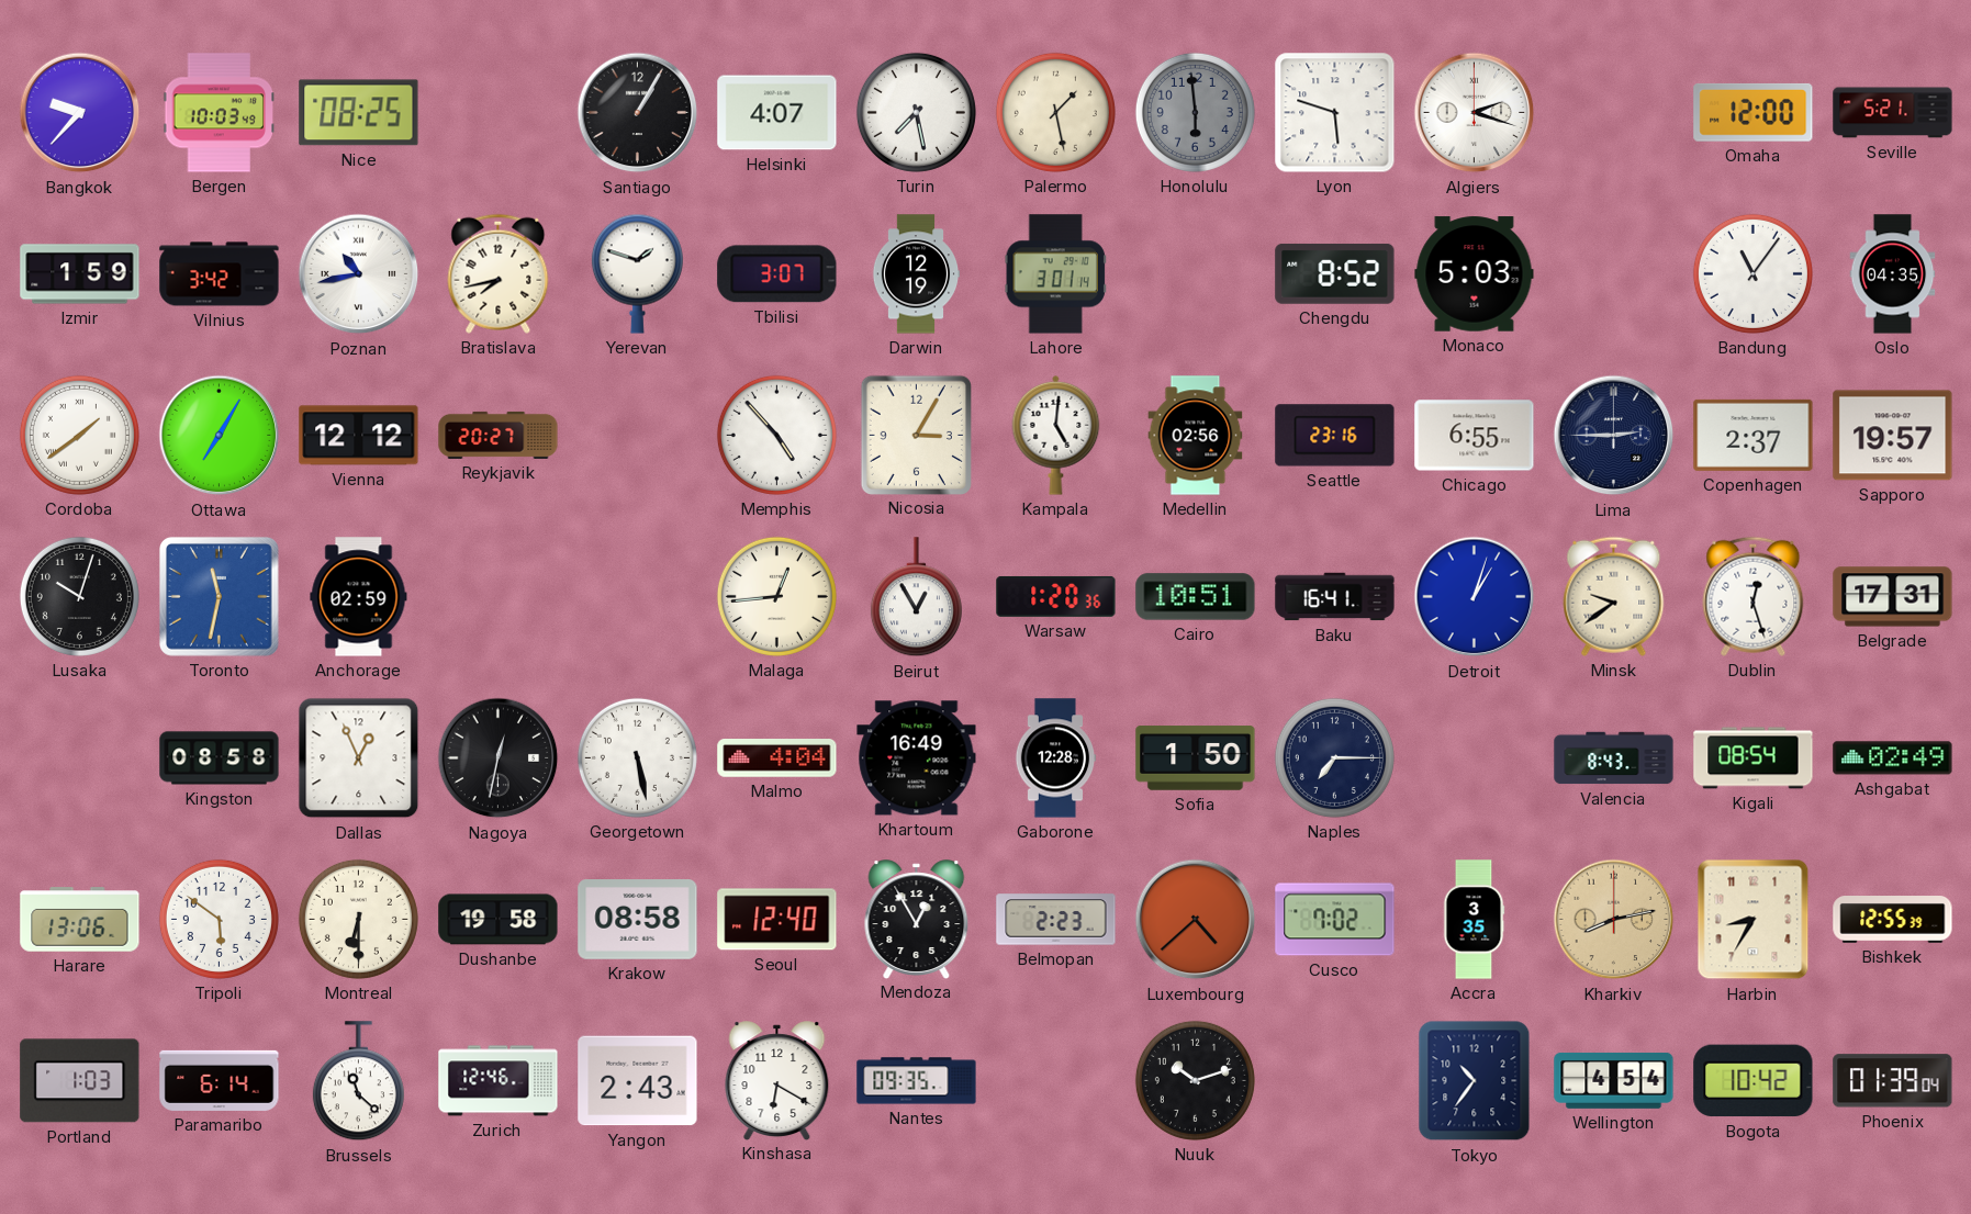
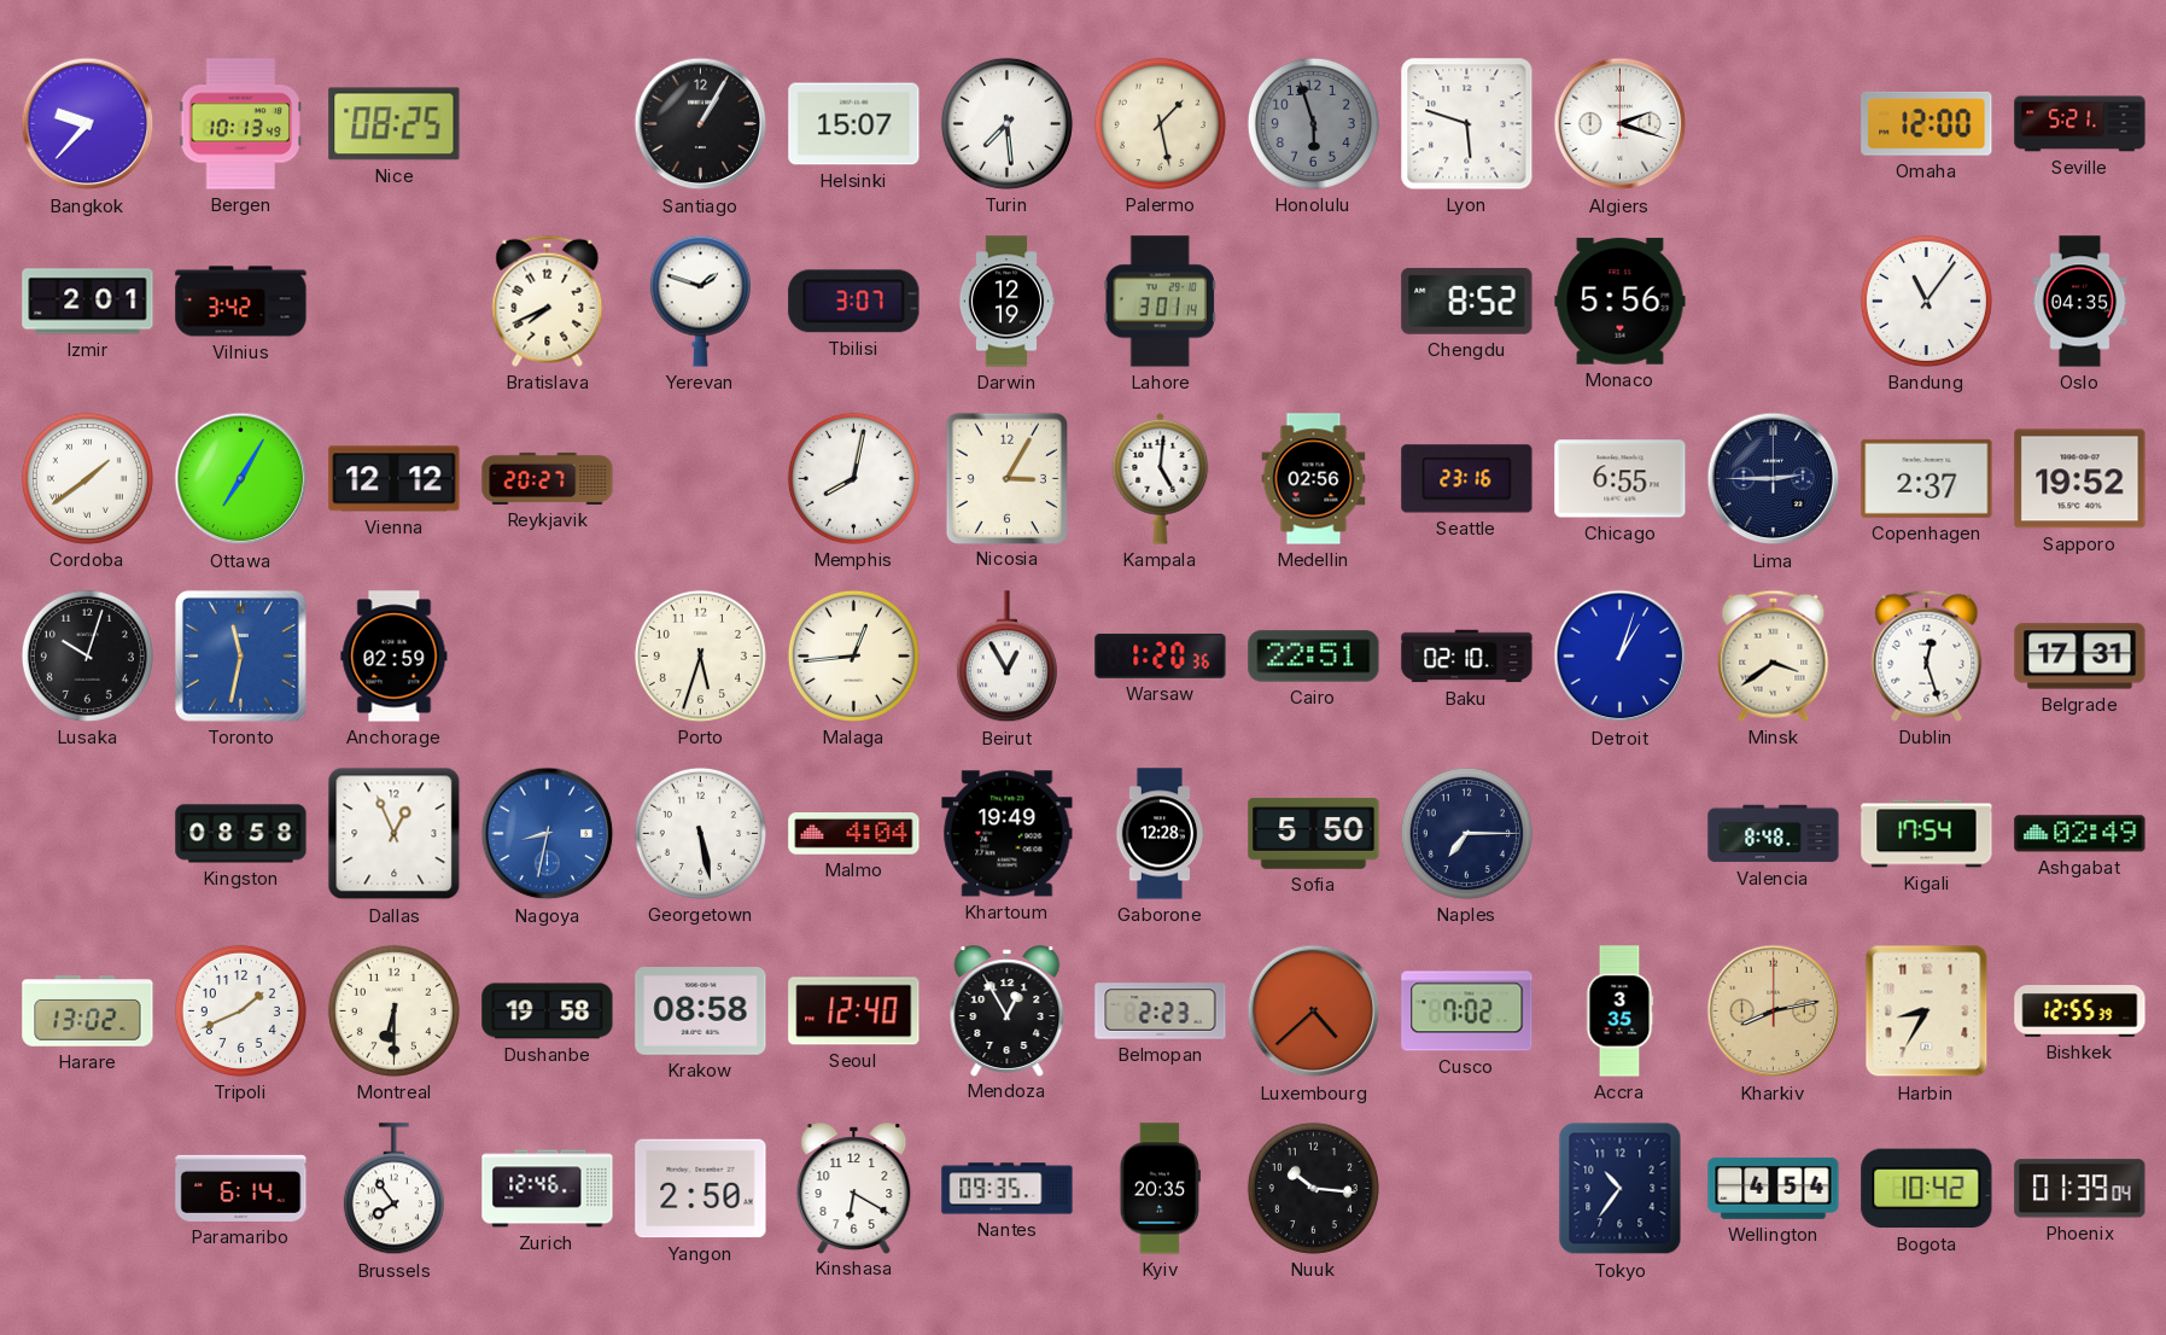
Bergen: 10:03 -> 10:13
Helsinki: 4:07 -> 15:07
Turin: 7:28 -> 7:29
Honolulu: 5:59 -> 5:57
Izmir: 1:59 -> 2:01
Poznan: 10:43 -> none
Bratislava: 7:43 -> 7:41
Monaco: 5:03 -> 5:56
Memphis: 4:53 -> 8:02
Sapporo: 19:57 -> 19:52
Porto: none -> 5:33
Cairo: 10:51 -> 22:51
Baku: 16:41 -> 02:10
Minsk: 9:39 -> 3:39
Nagoya: 12:32 -> 8:32
Nagoya dial: black -> blue
Khartoum: 16:49 -> 19:49
Sofia: 1:50 -> 5:50
Valencia: 8:43 -> 8:48
Kigali: 08:54 -> 17:54
Harare: 13:06 -> 13:02
Tripoli: 5:51 -> 1:41
Portland: 1:03 -> none
Brussels: 11:22 -> 7:54
Yangon: 2:43 -> 2:50
Kyiv: none -> 20:35
Nuuk: 10:12 -> 10:16
